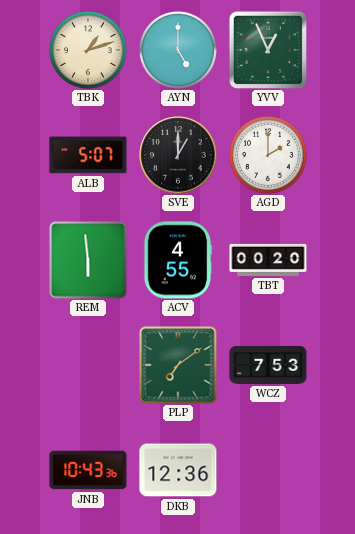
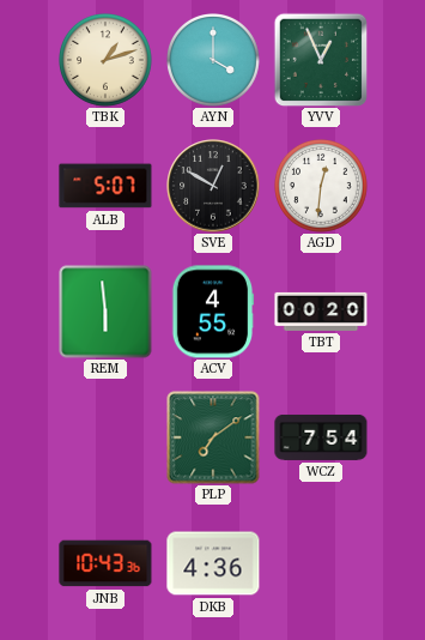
AYN: 5:00 -> 4:00
SVE: 1:00 -> 12:50
AGD: 2:00 -> 12:31
WCZ: 7:53 -> 7:54
DKB: 12:36 -> 4:36
